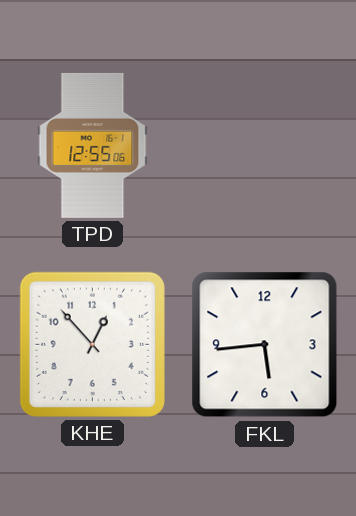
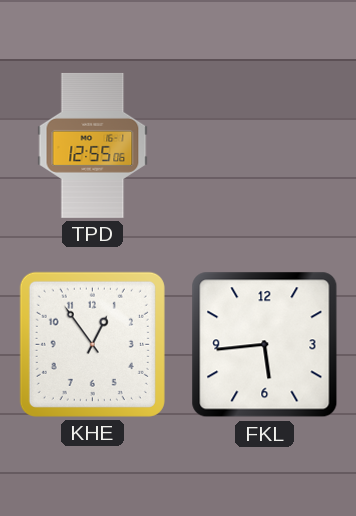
KHE: 12:53 -> 12:54
